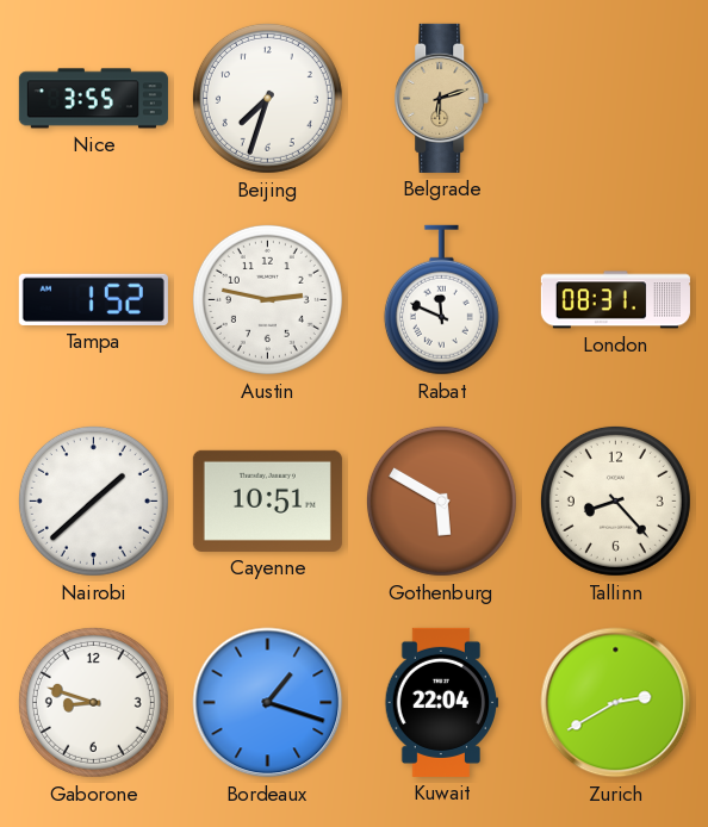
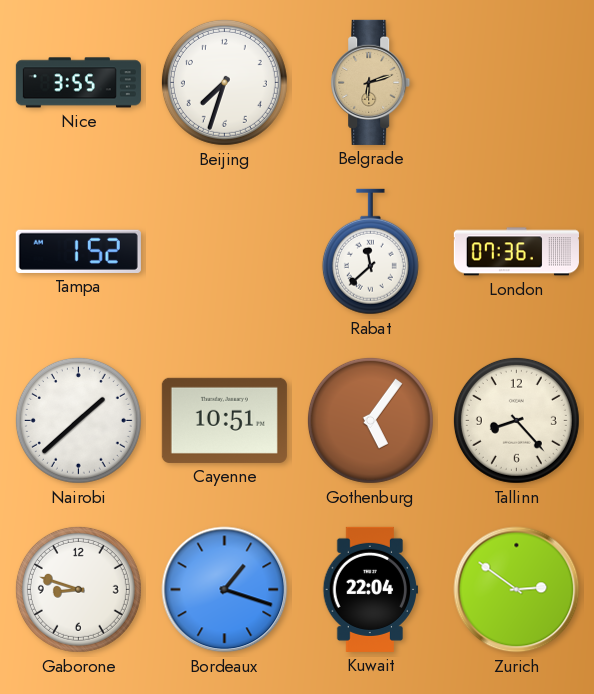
Austin: 2:47 -> none
Rabat: 11:49 -> 11:38
London: 08:31 -> 07:36
Gothenburg: 5:50 -> 5:06
Zurich: 2:40 -> 2:51
